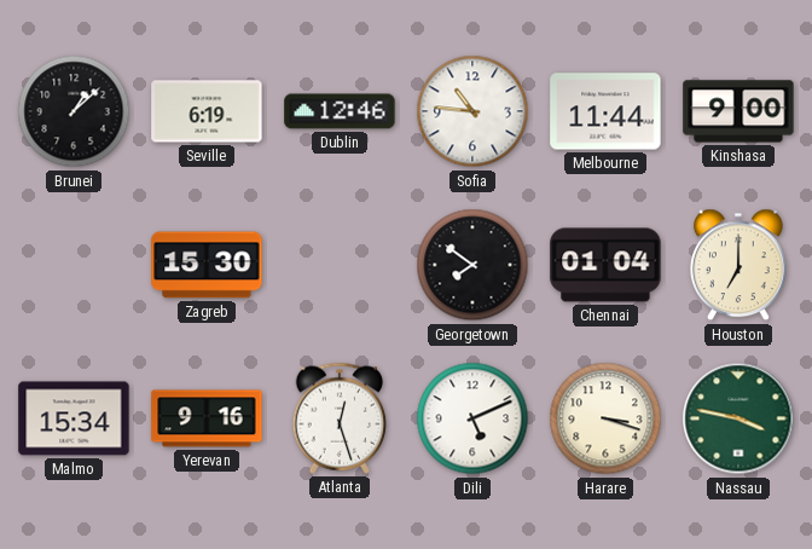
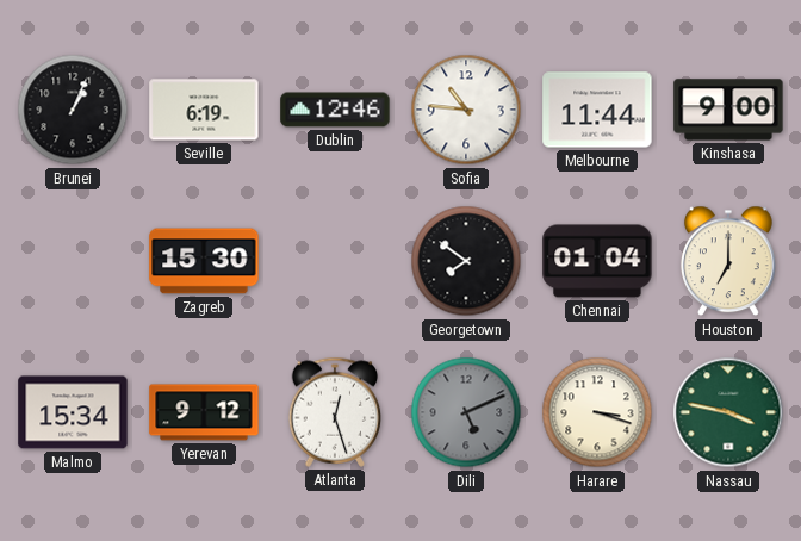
Brunei: 1:08 -> 1:04
Yerevan: 9:16 -> 9:12
Dili dial: white -> grey
